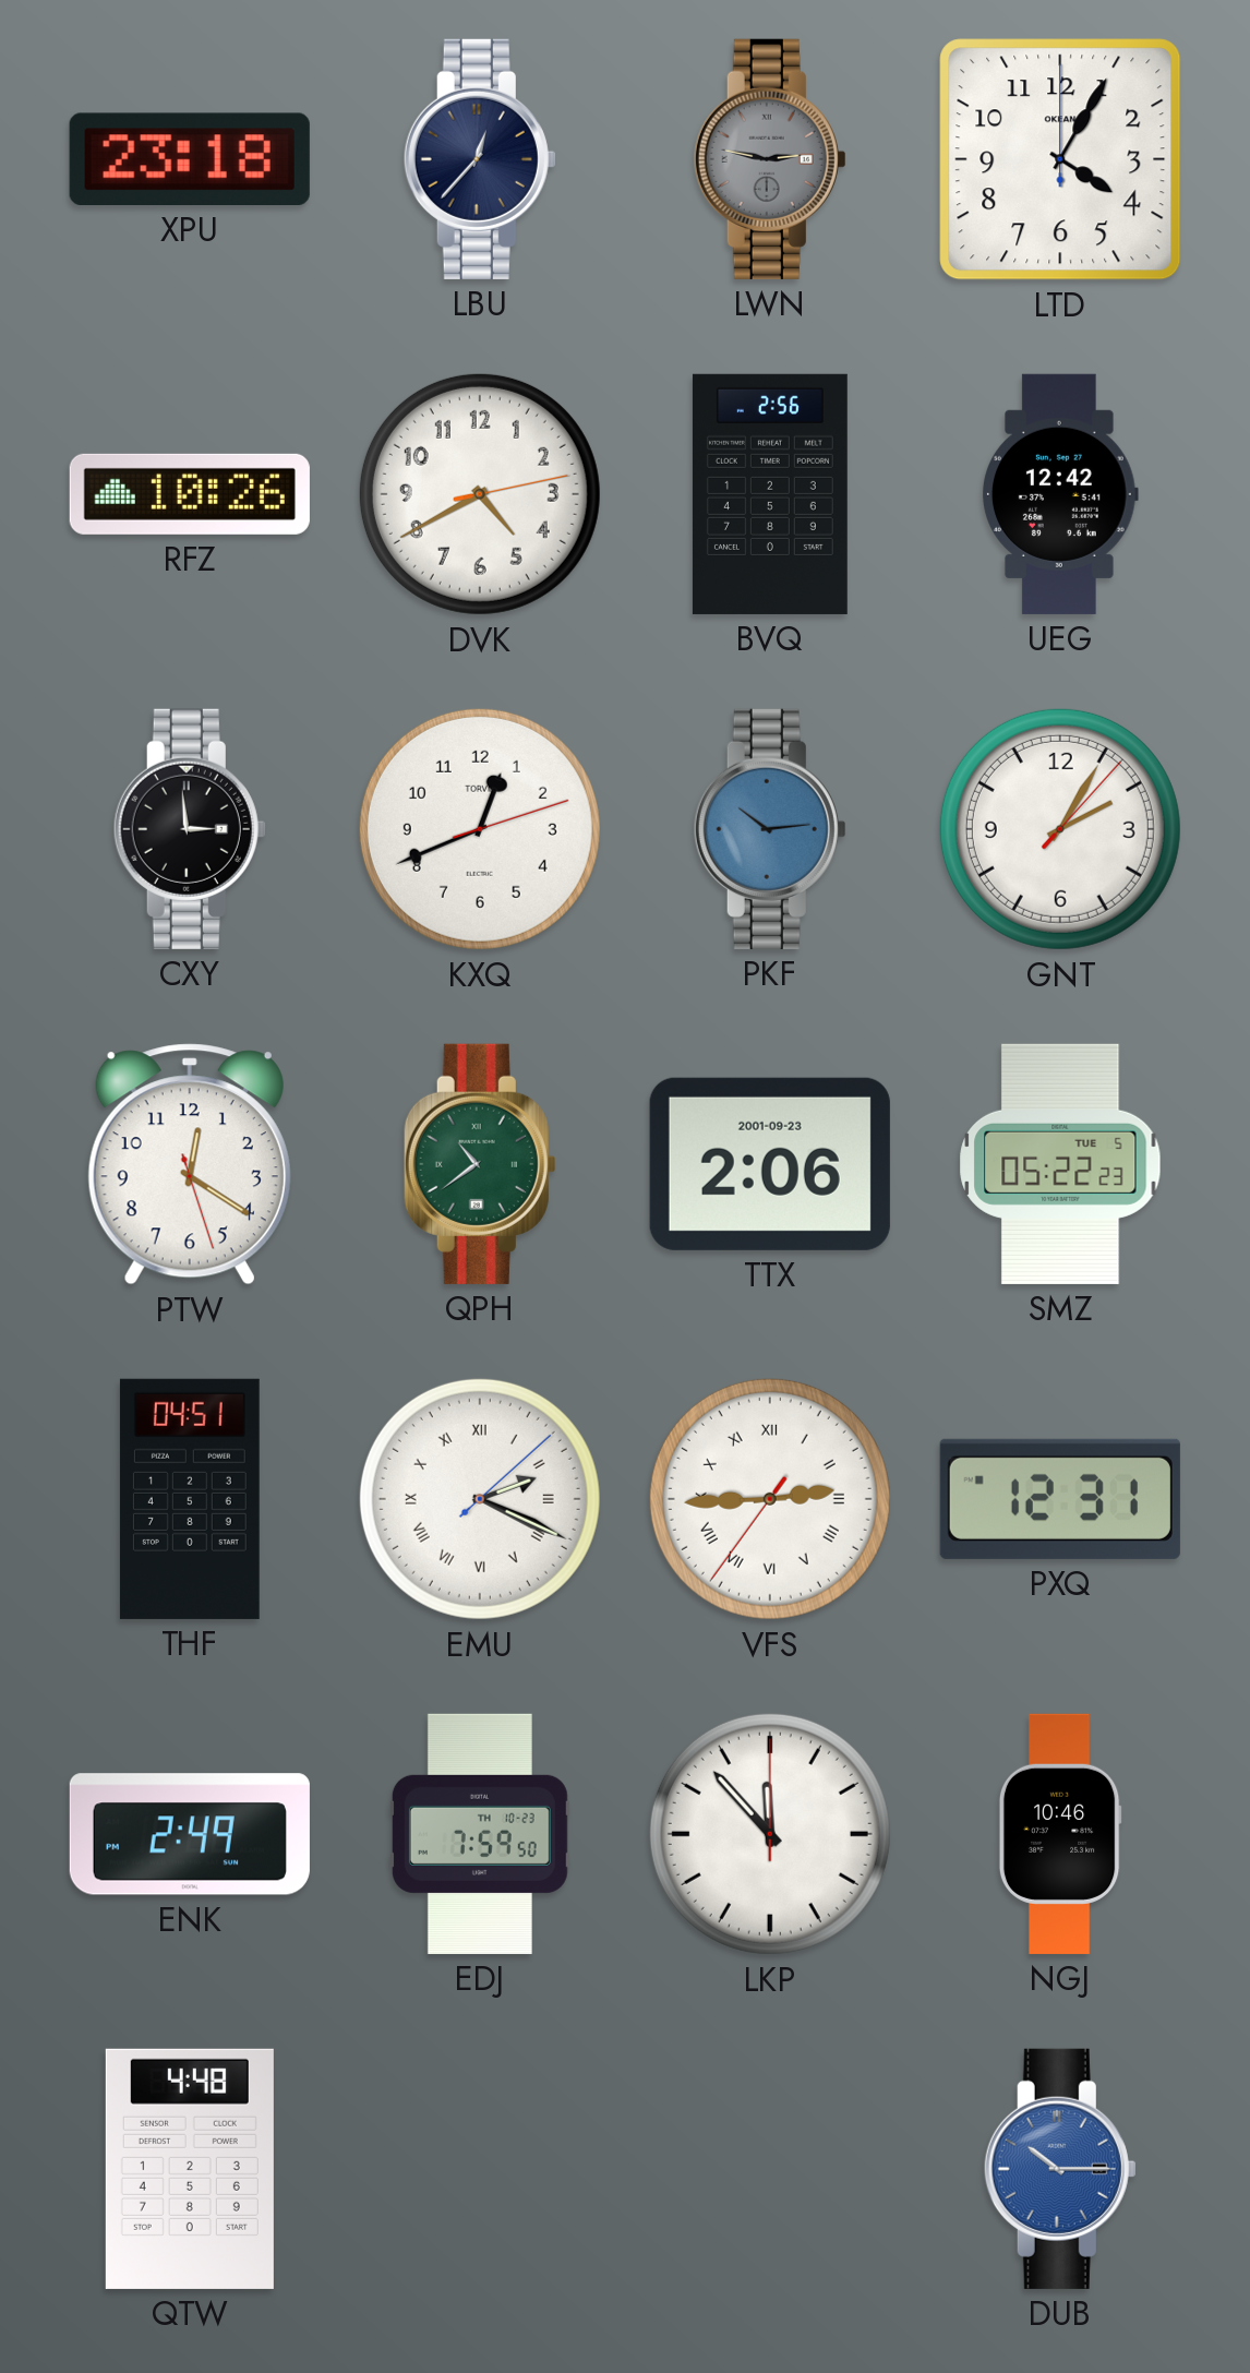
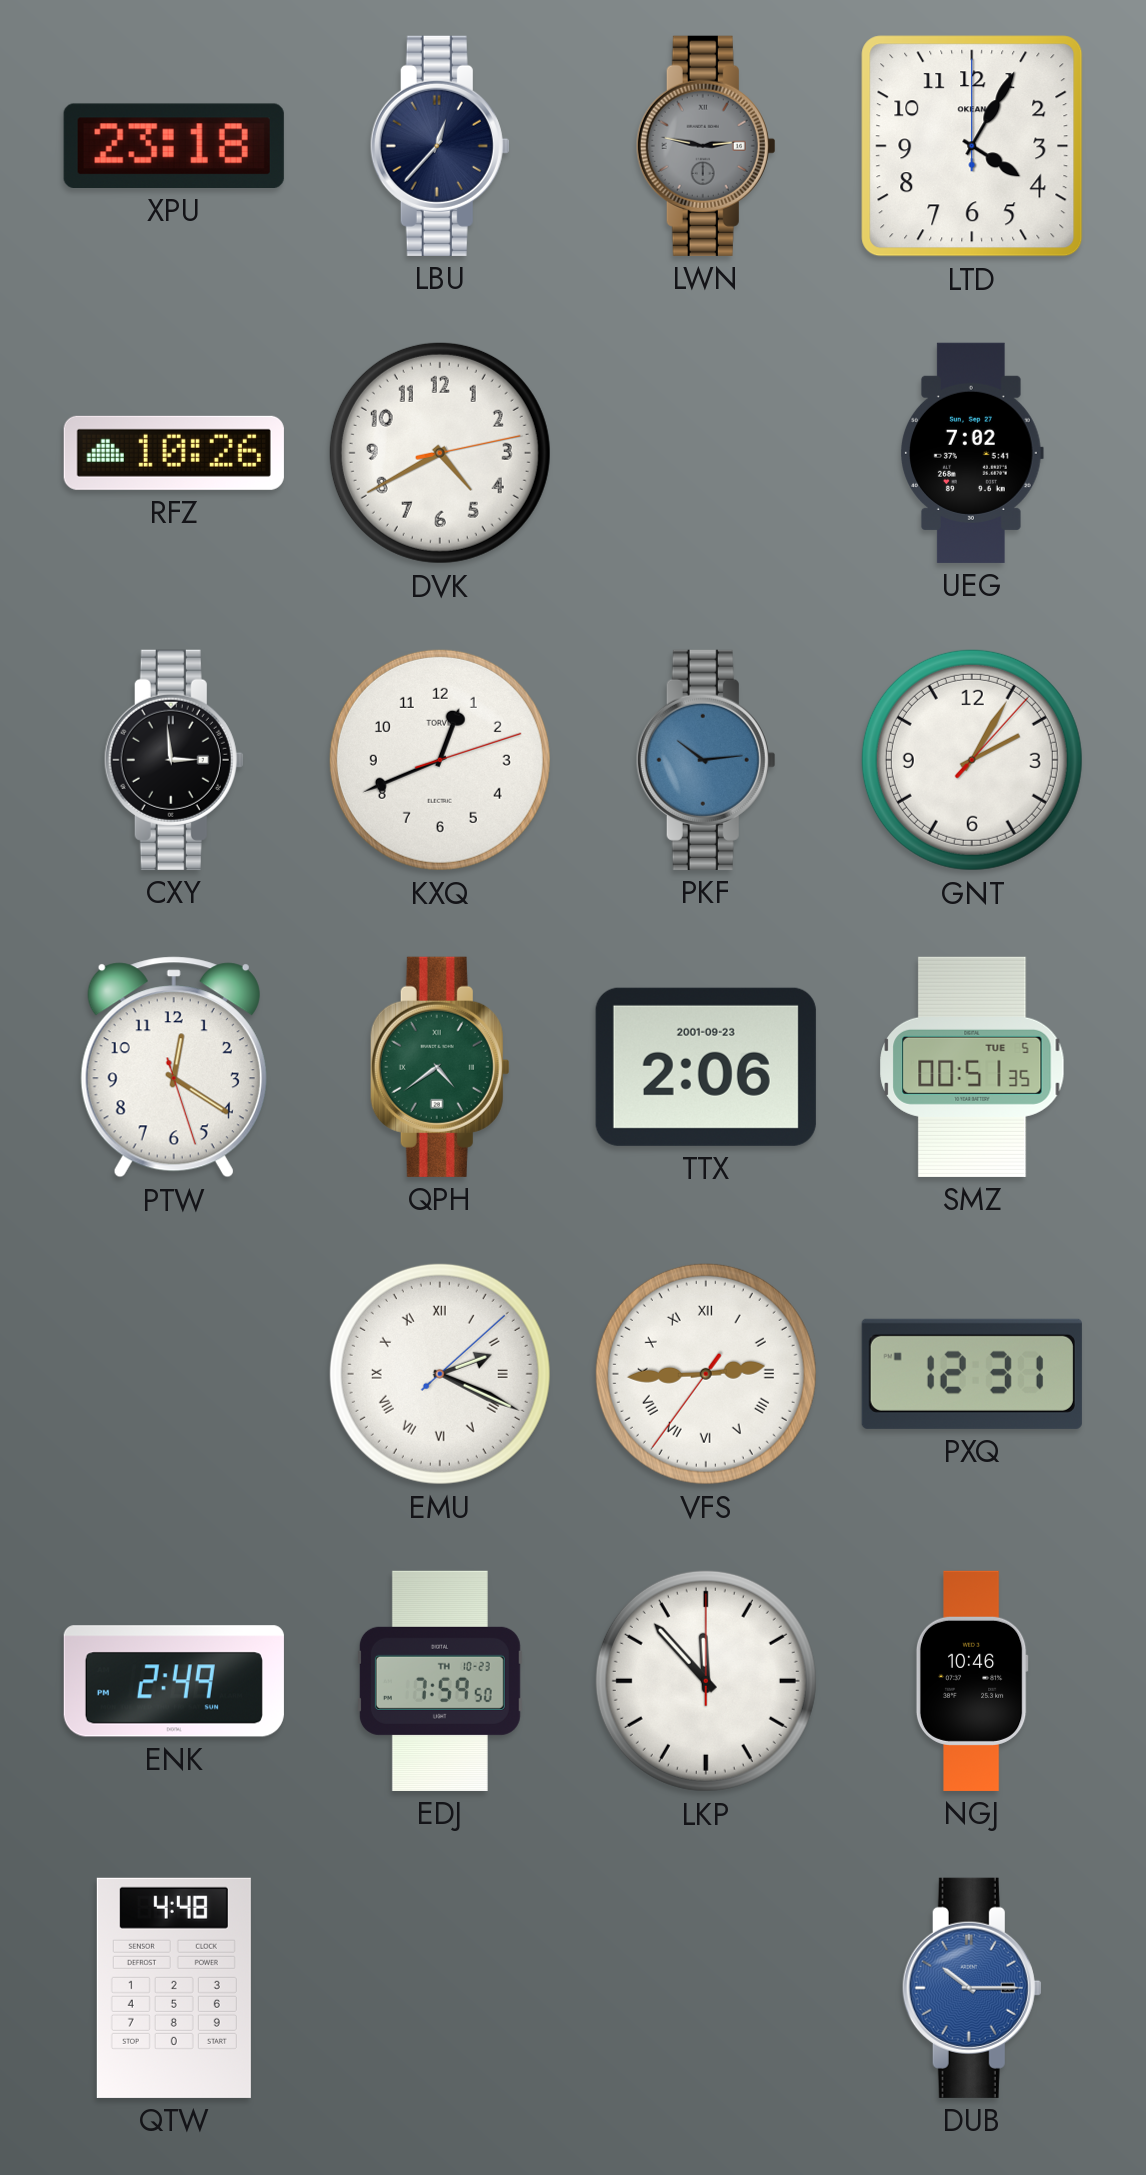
BVQ: 2:56 -> none
UEG: 12:42 -> 7:02
QPH: 10:39 -> 4:39
SMZ: 05:22 -> 00:51
THF: 04:51 -> none
